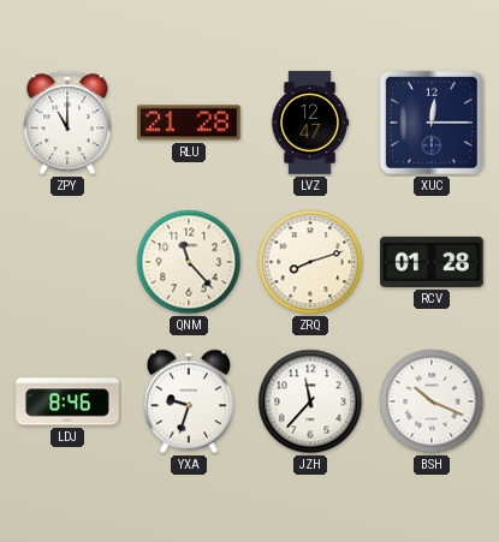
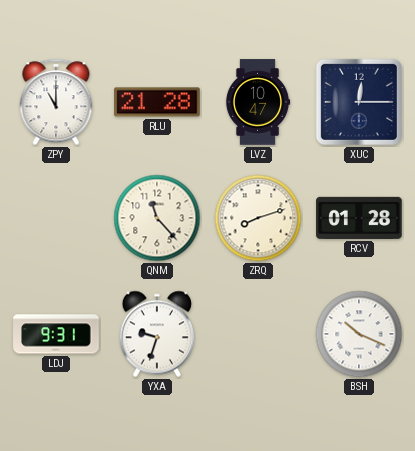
LVZ: 12:47 -> 10:47
LDJ: 8:46 -> 9:31
JZH: 11:37 -> none
